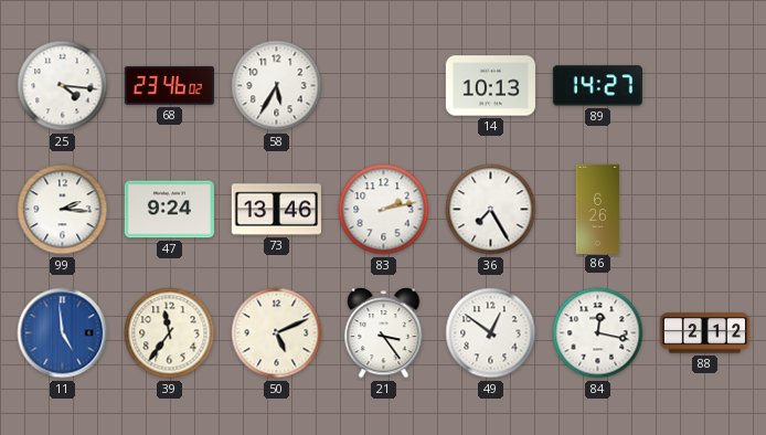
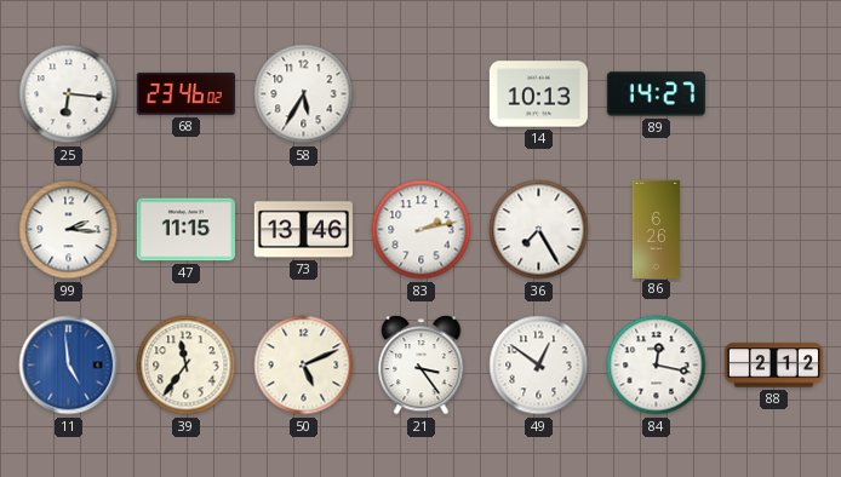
25: 4:16 -> 6:16
47: 9:24 -> 11:15
